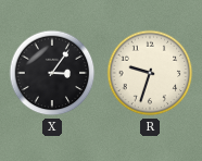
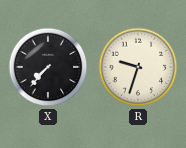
X: 3:06 -> 7:37
